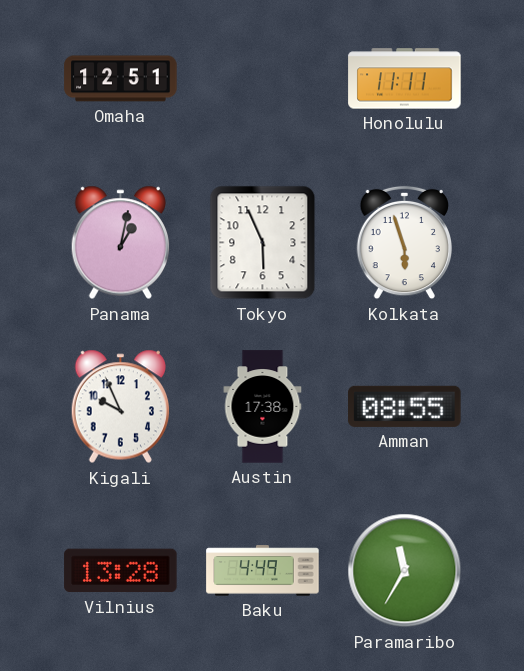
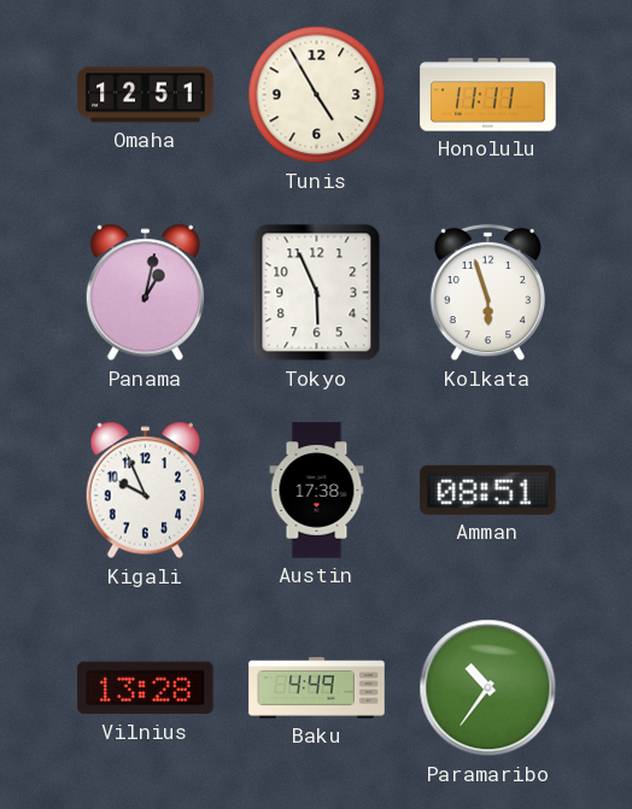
Tunis: none -> 4:55
Amman: 08:55 -> 08:51
Paramaribo: 11:35 -> 10:36
